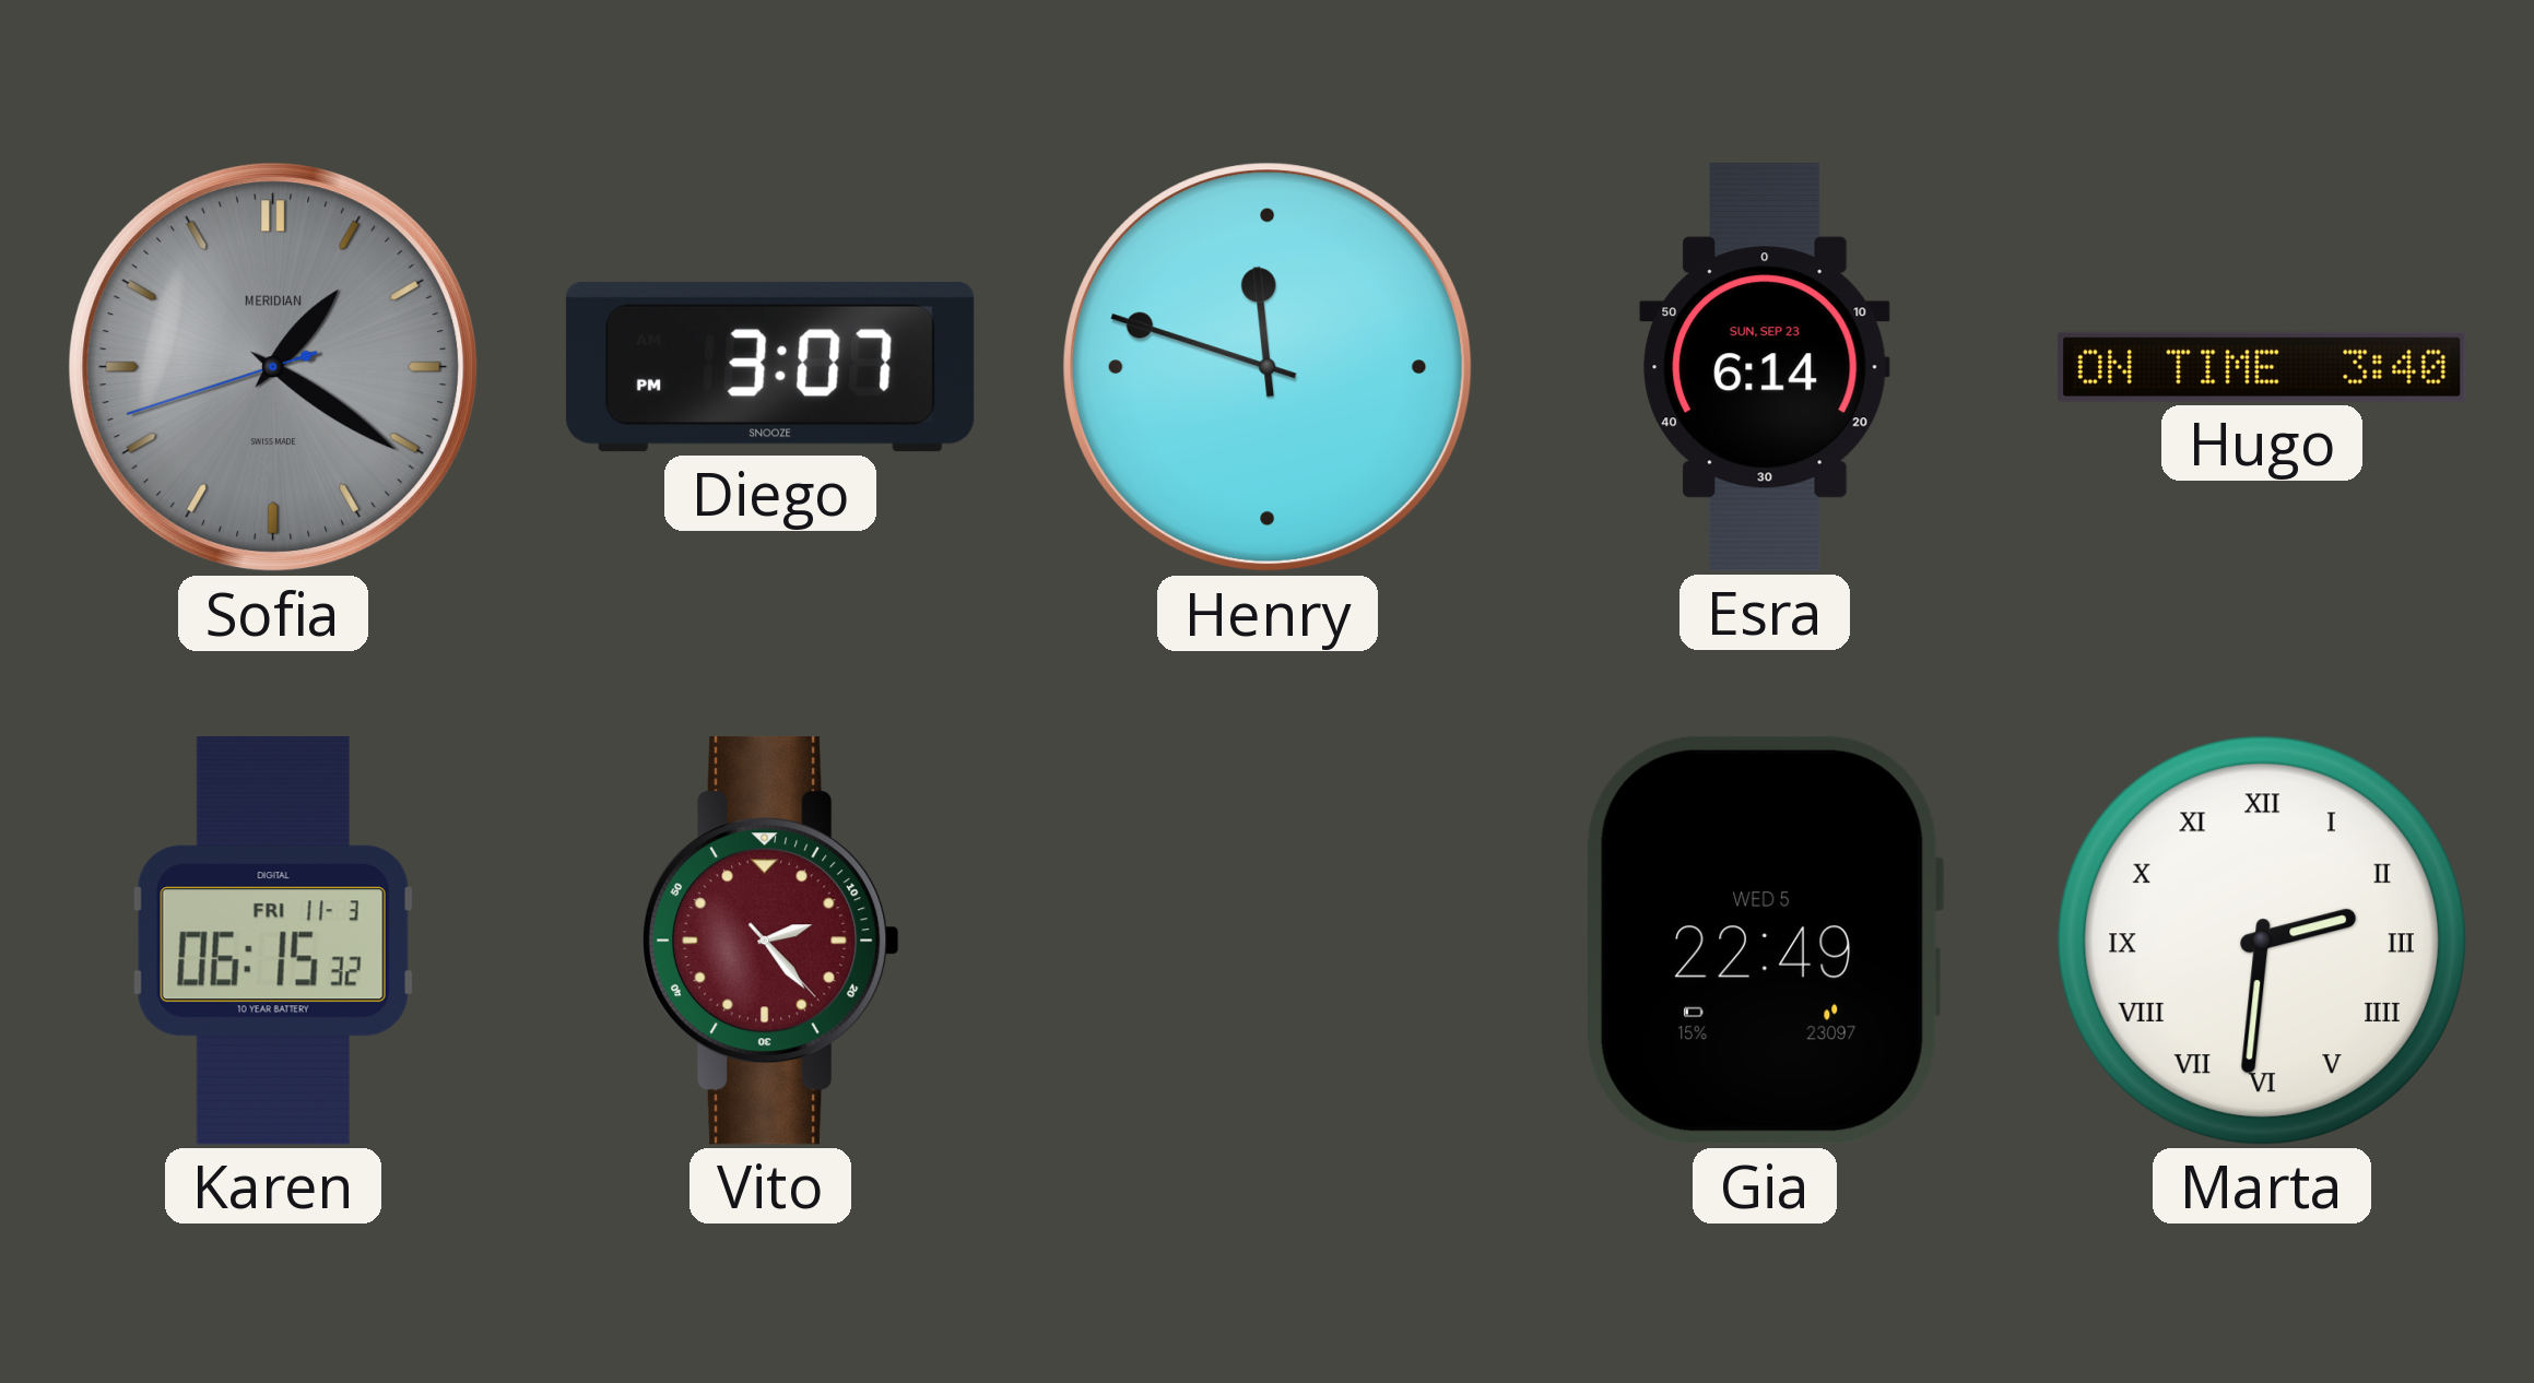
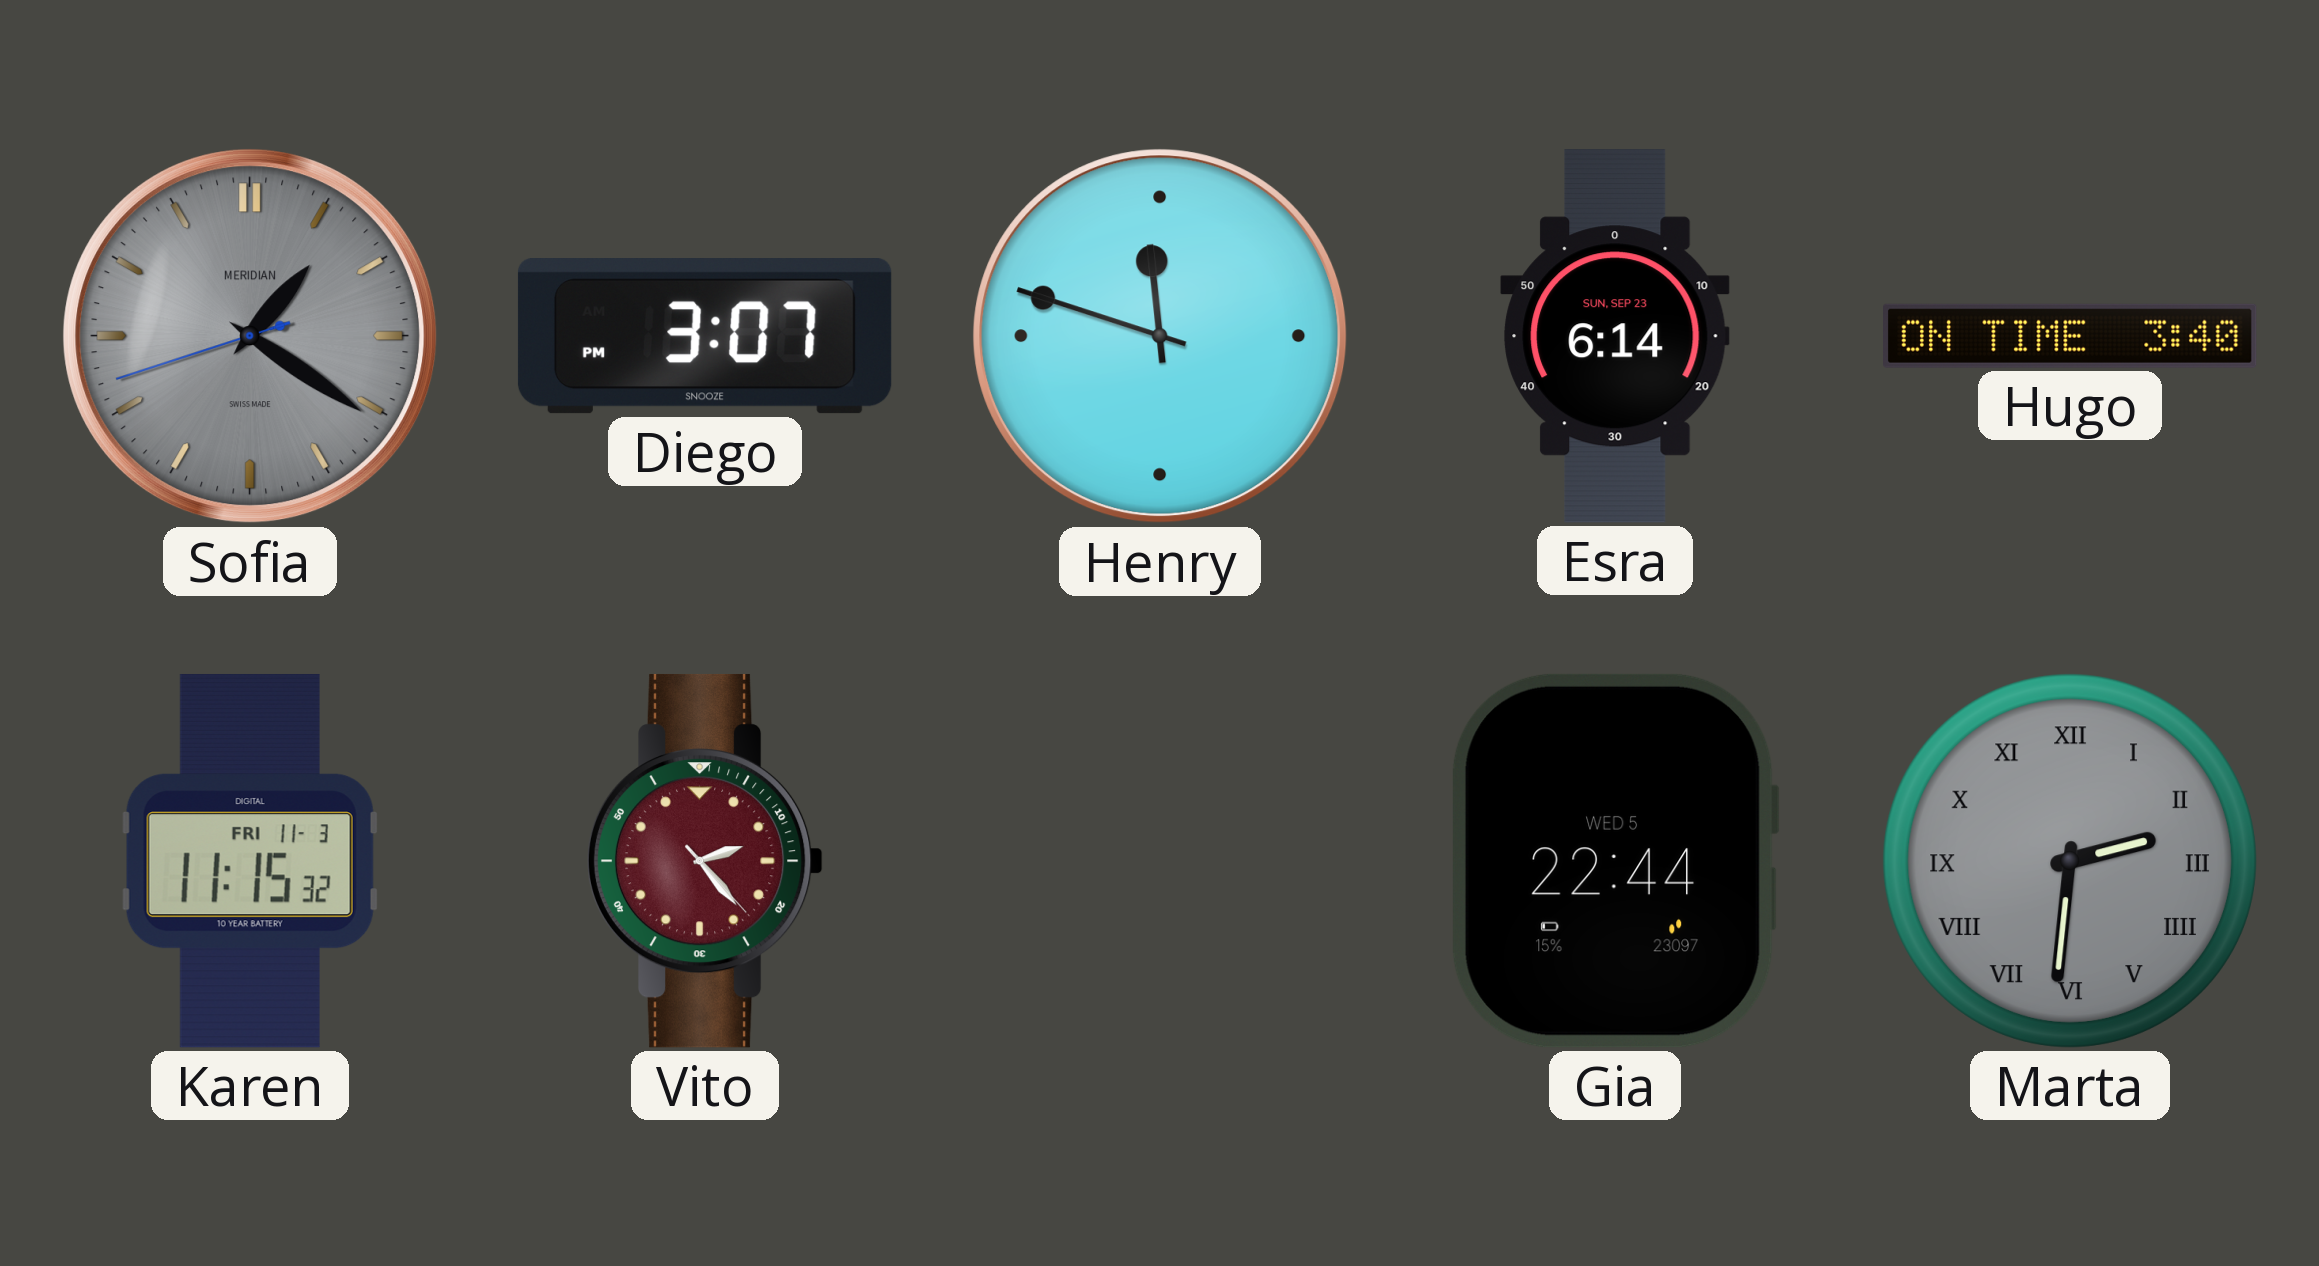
Karen: 06:15 -> 11:15
Gia: 22:49 -> 22:44
Marta dial: white -> grey
